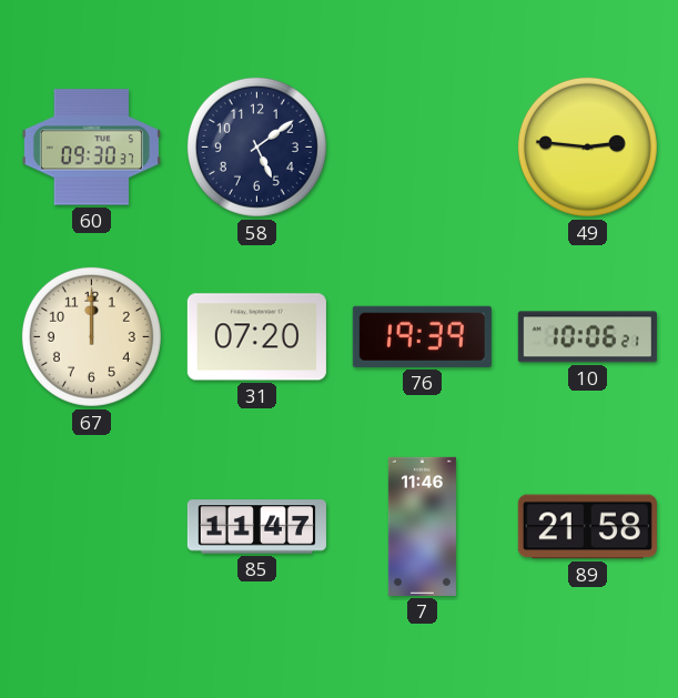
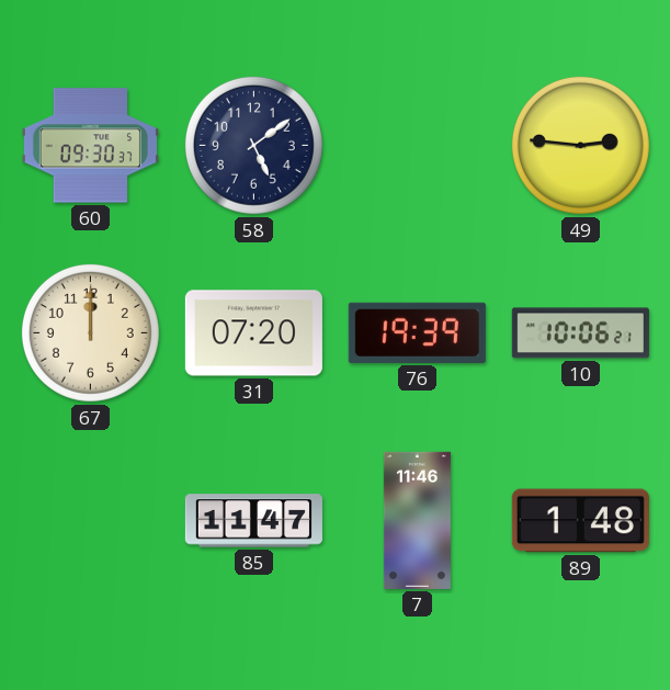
89: 21:58 -> 1:48
